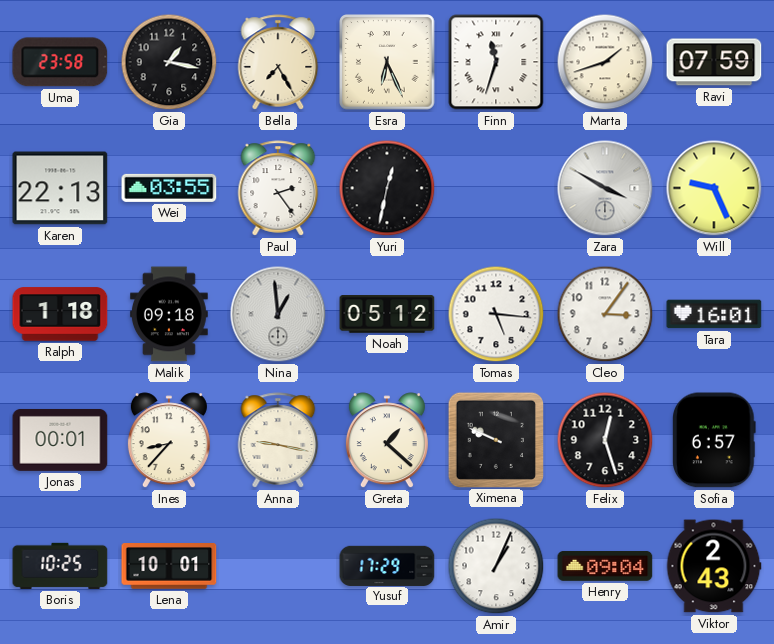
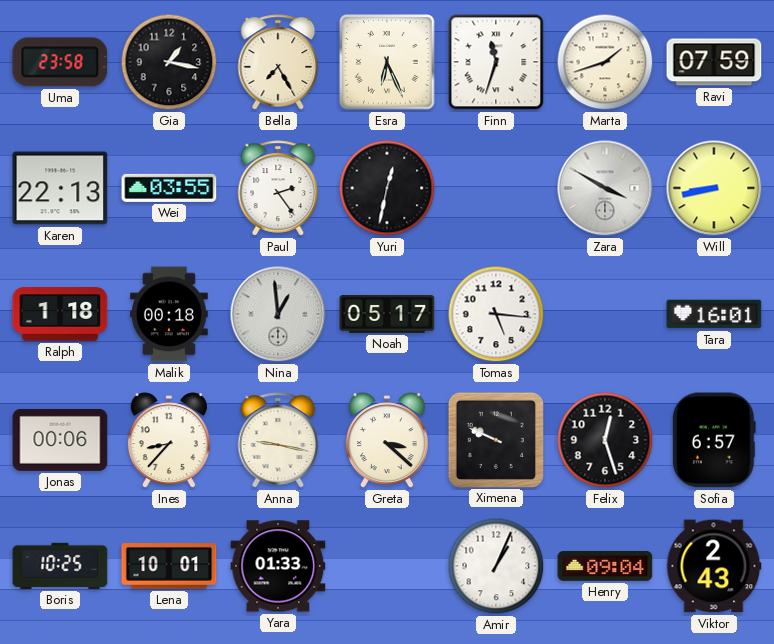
Will: 9:26 -> 8:43
Malik: 09:18 -> 00:18
Noah: 05:12 -> 05:17
Cleo: 3:06 -> none
Jonas: 00:01 -> 00:06
Greta: 1:22 -> 3:22
Yara: none -> 01:33
Yusuf: 17:29 -> none
